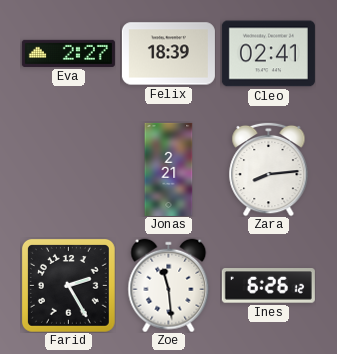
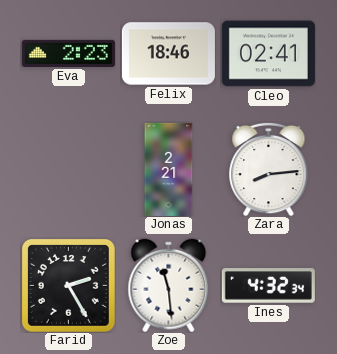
Eva: 2:27 -> 2:23
Felix: 18:39 -> 18:46
Ines: 6:26 -> 4:32
